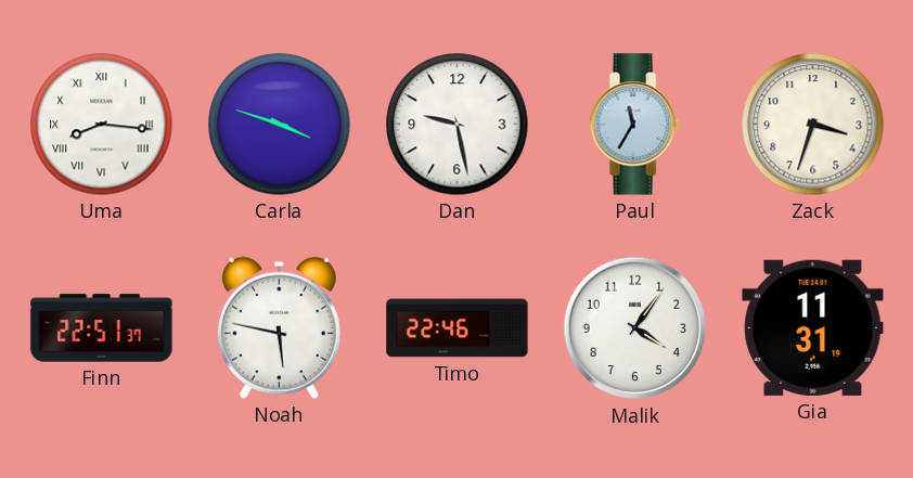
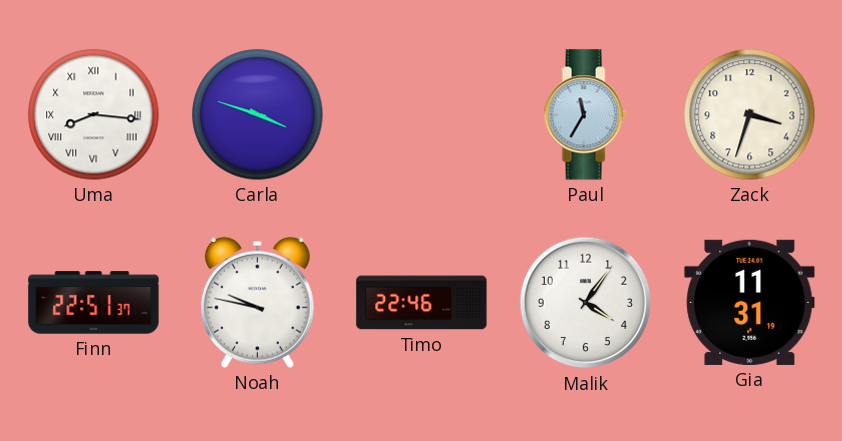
Dan: 9:28 -> none
Noah: 5:47 -> 9:47
